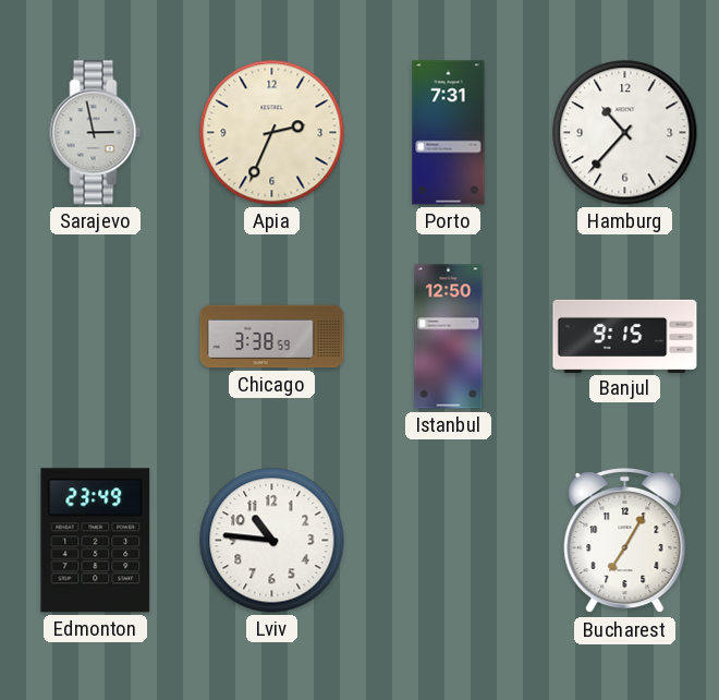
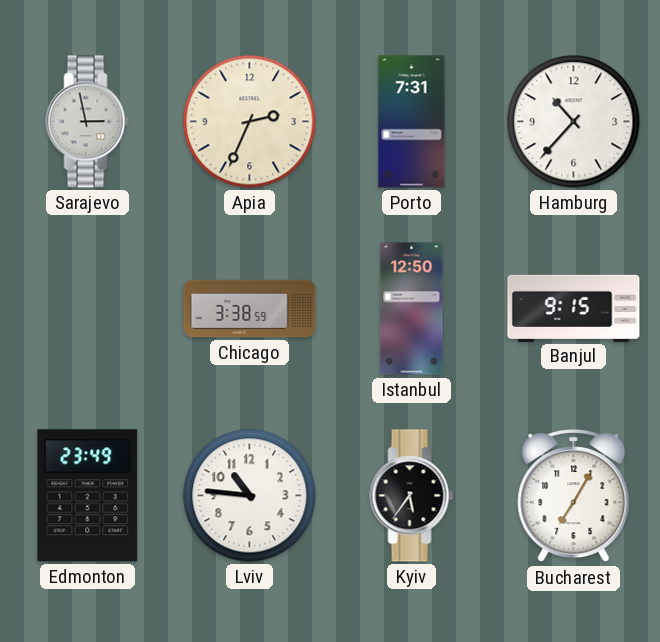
Kyiv: none -> 5:36
